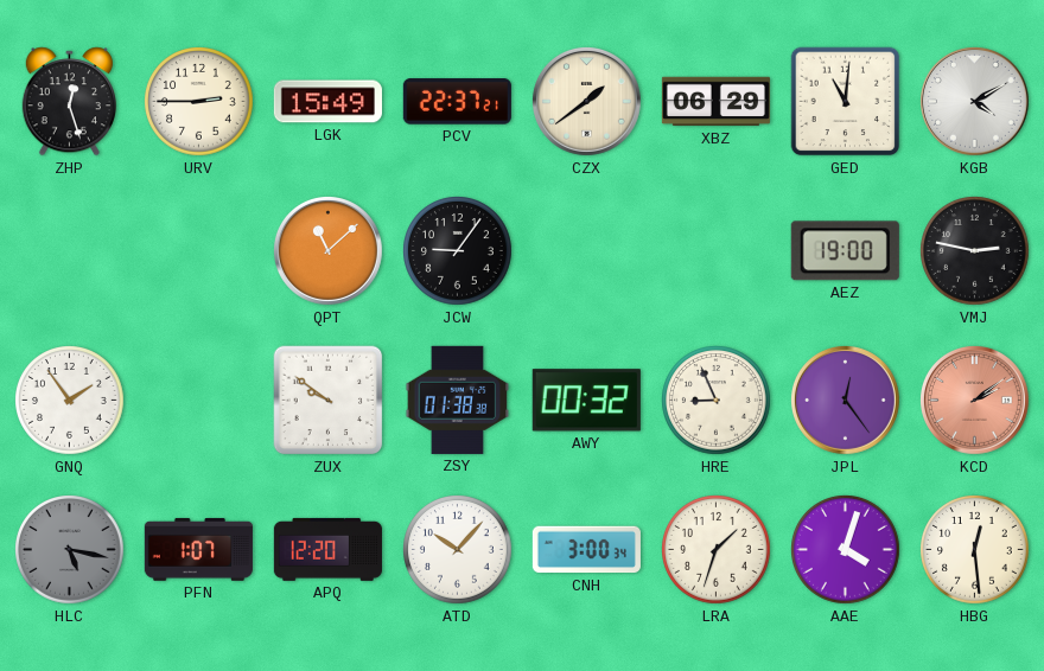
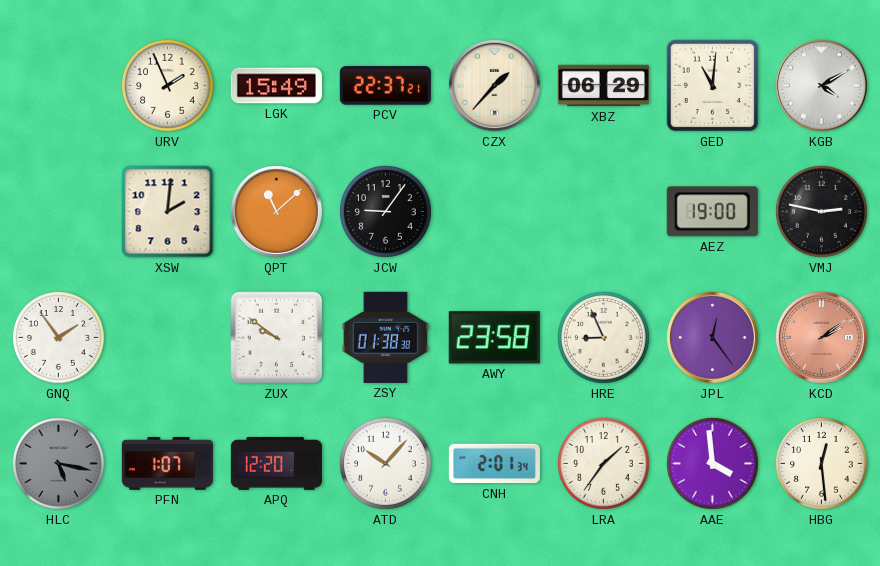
ZHP: 12:27 -> none
URV: 2:45 -> 1:56
CZX: 1:39 -> 1:37
XSW: none -> 2:01
AWY: 00:32 -> 23:58
CNH: 3:00 -> 2:01
LRA: 1:33 -> 1:36
AAE: 4:03 -> 3:59
